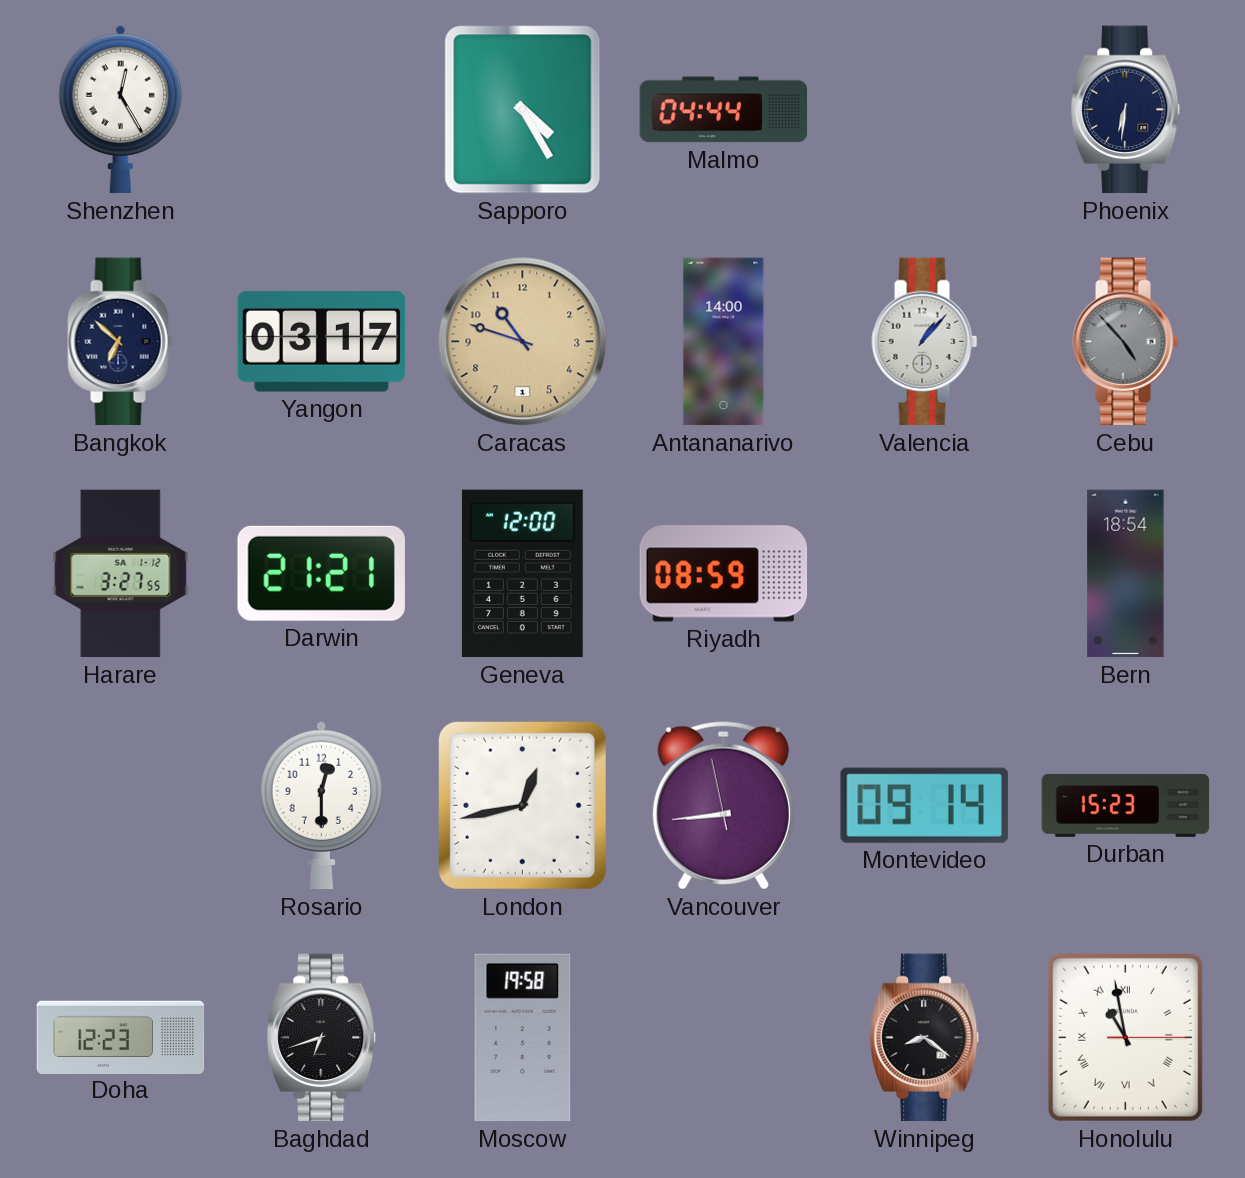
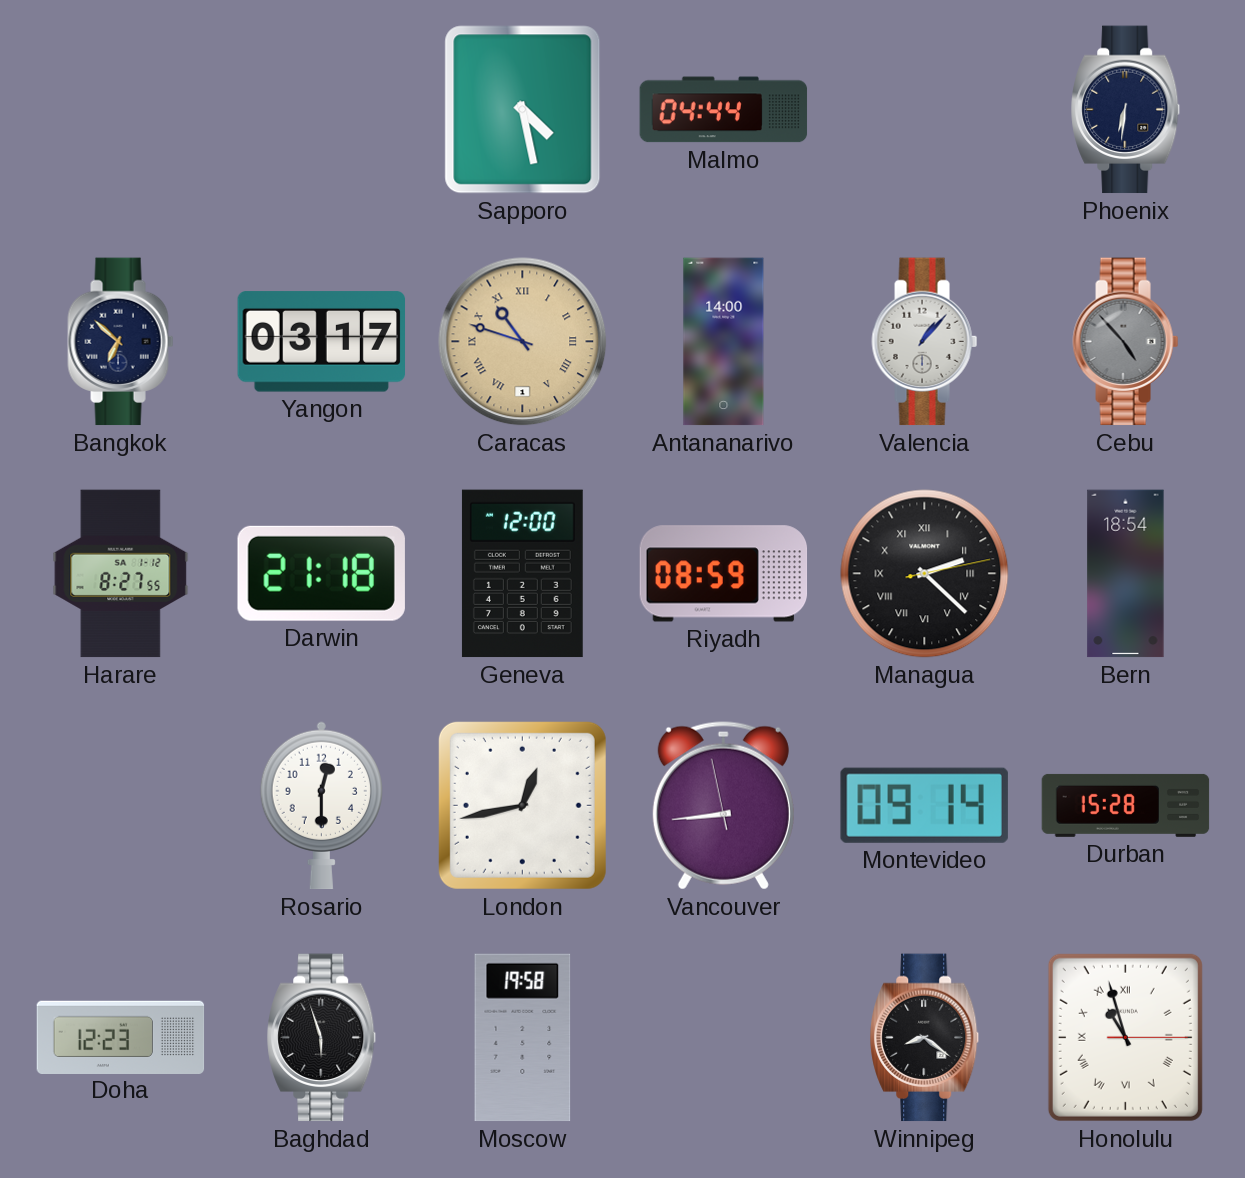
Shenzhen: 12:25 -> none
Sapporo: 4:25 -> 4:28
Caracas numerals: Arabic -> Roman
Harare: 3:27 -> 8:27
Darwin: 21:21 -> 21:18
Managua: none -> 2:22
Durban: 15:23 -> 15:28
Baghdad: 6:42 -> 5:57
Honolulu: 10:58 -> 10:57
